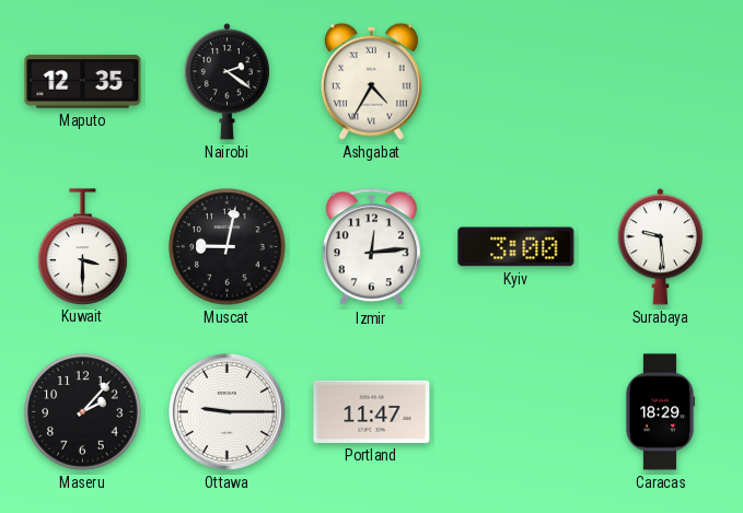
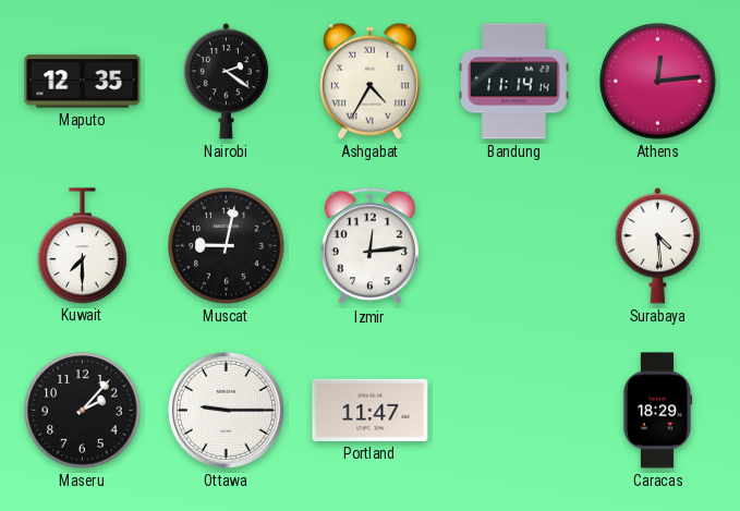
Bandung: none -> 11:14
Athens: none -> 12:14
Kuwait: 3:30 -> 7:30
Kyiv: 3:00 -> none
Surabaya: 9:29 -> 4:29
